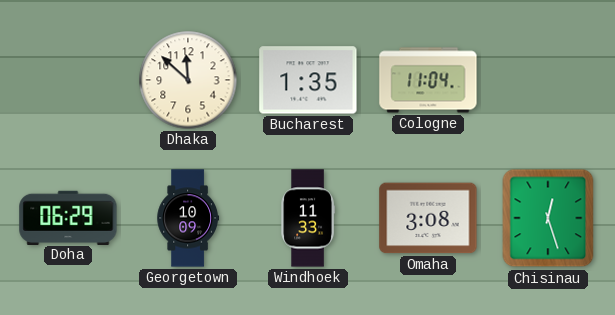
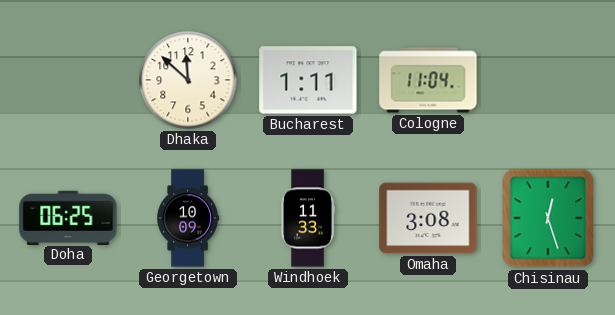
Bucharest: 1:35 -> 1:11
Doha: 06:29 -> 06:25
